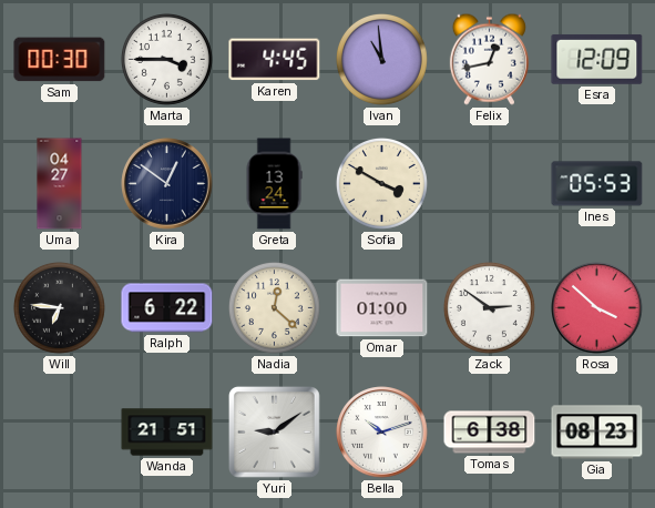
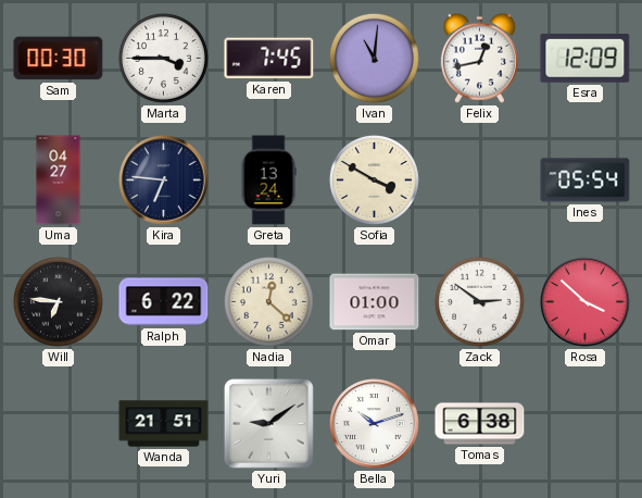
Karen: 4:45 -> 7:45
Ivan: 10:59 -> 11:01
Kira: 12:51 -> 6:46
Ines: 05:53 -> 05:54
Gia: 08:23 -> none
